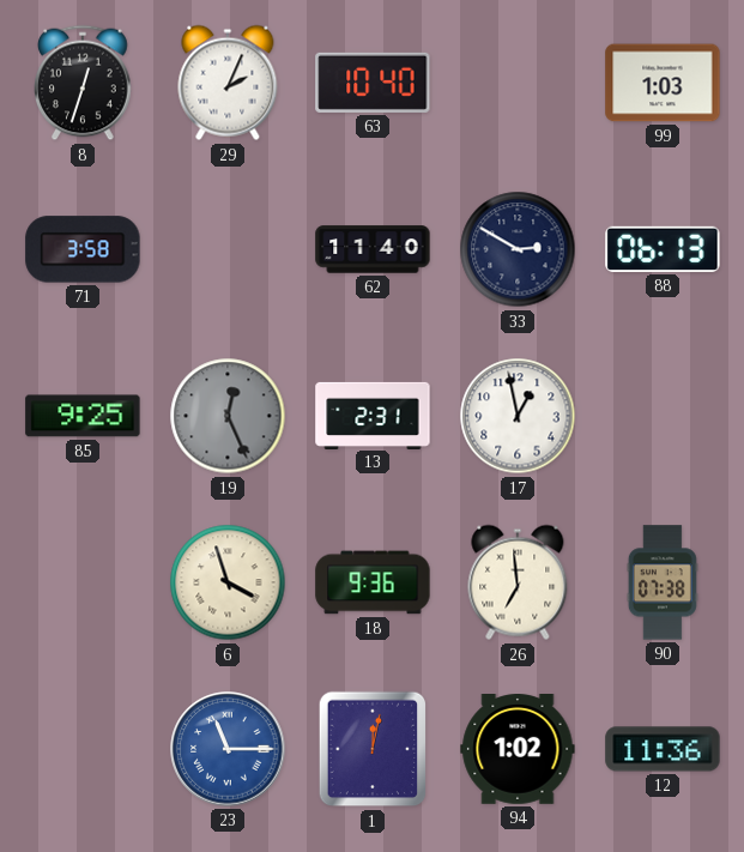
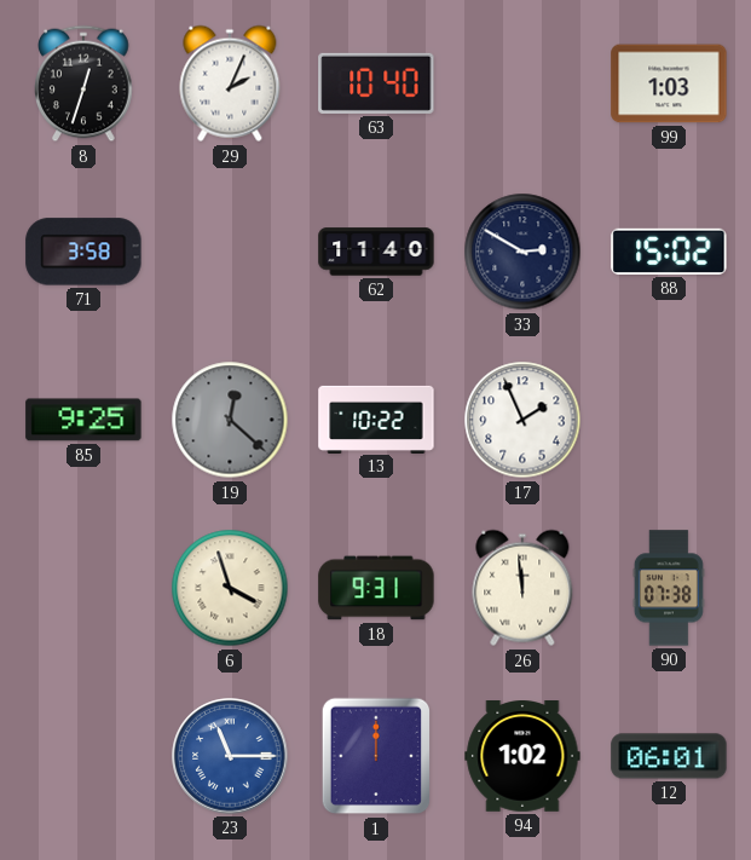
88: 06:13 -> 15:02
19: 12:26 -> 12:22
13: 2:31 -> 10:22
17: 12:58 -> 1:56
18: 9:36 -> 9:31
26: 6:59 -> 11:59
1: 12:02 -> 12:00
12: 11:36 -> 06:01
